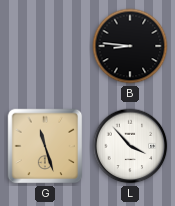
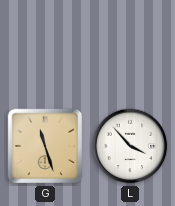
B: 8:46 -> none
